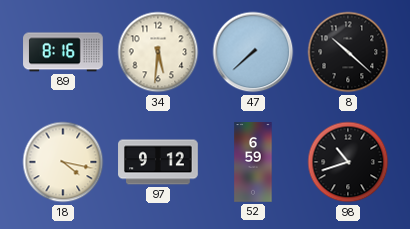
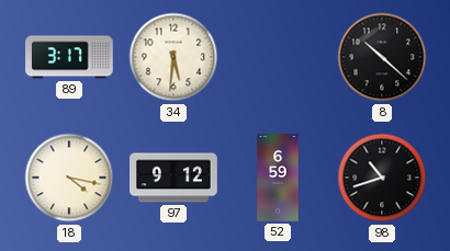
89: 8:16 -> 3:17
47: 7:38 -> none
